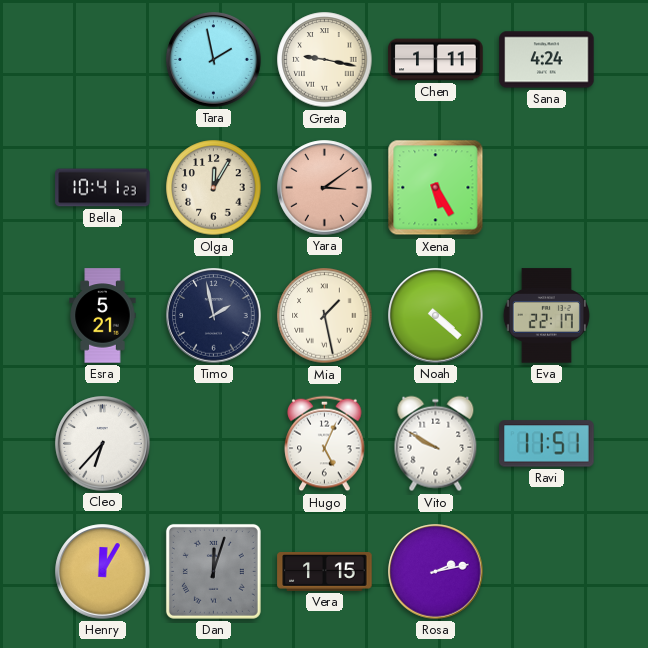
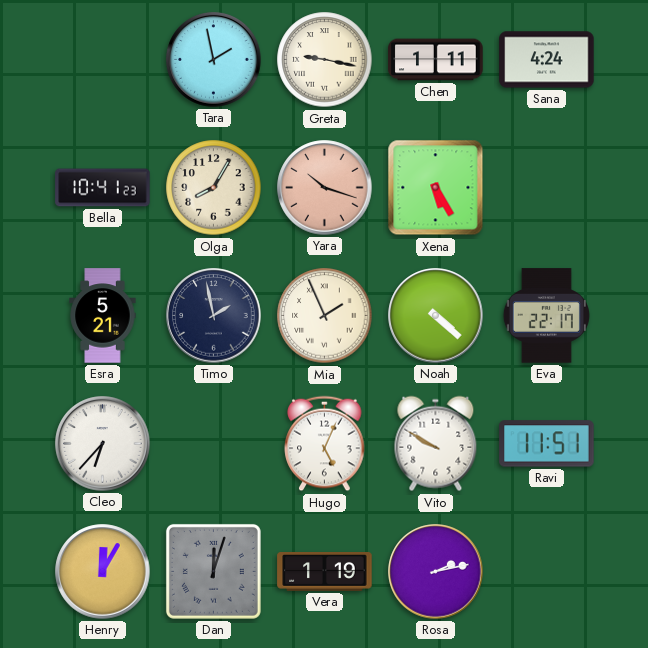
Olga: 12:05 -> 8:05
Yara: 3:09 -> 10:18
Mia: 1:28 -> 1:56
Vera: 1:15 -> 1:19
